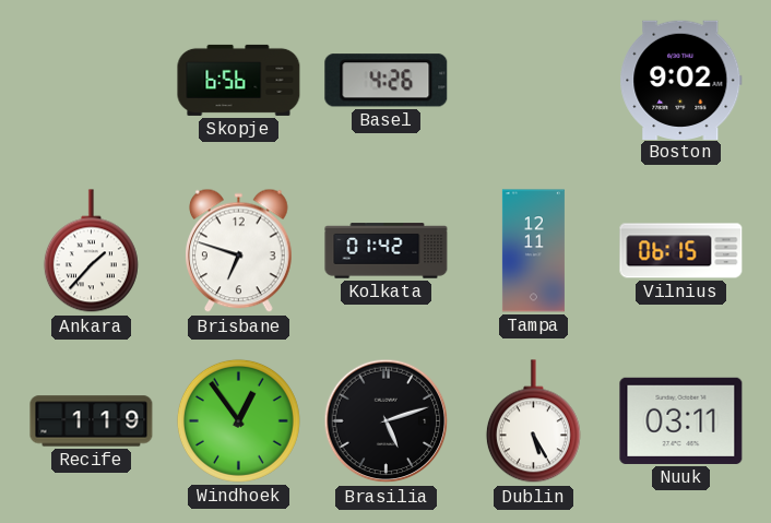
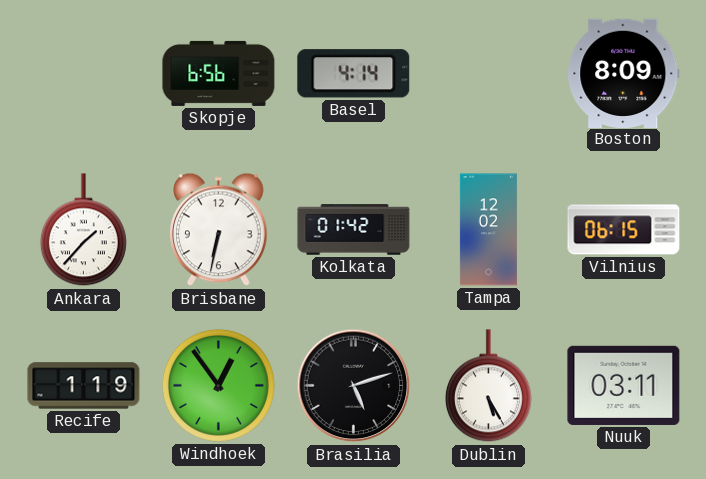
Basel: 4:26 -> 4:14
Boston: 9:02 -> 8:09
Brisbane: 6:48 -> 6:32
Tampa: 12:11 -> 12:02
